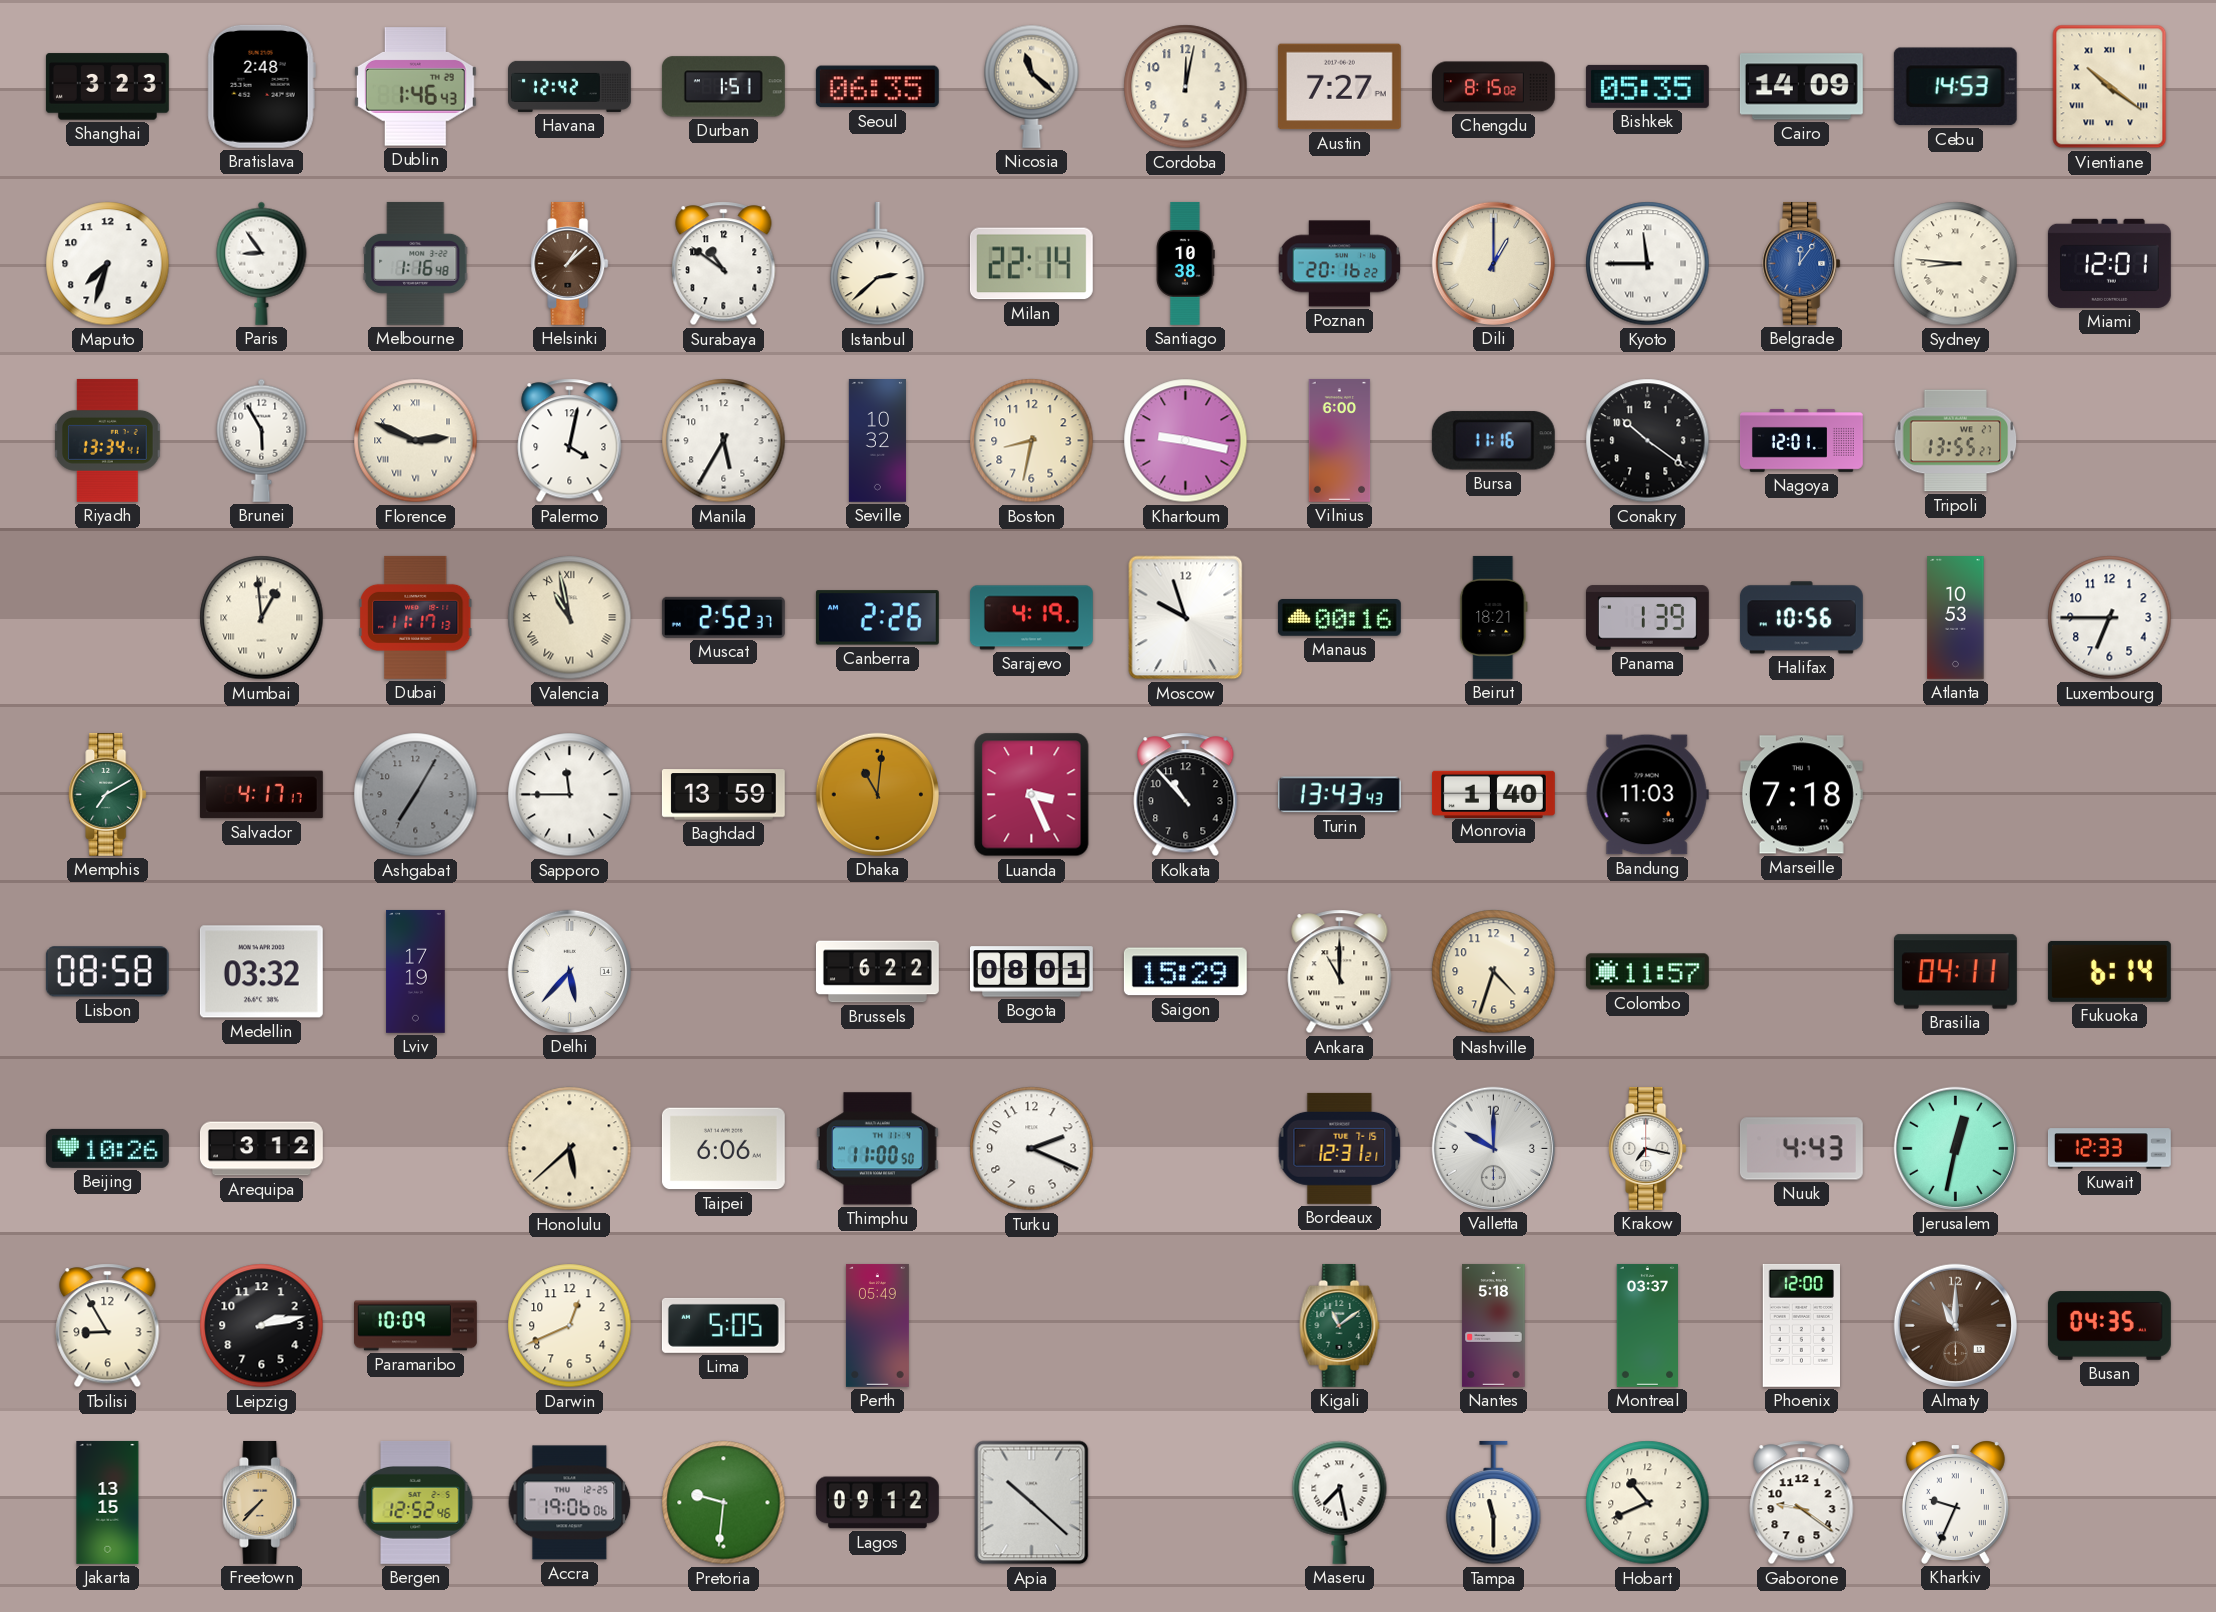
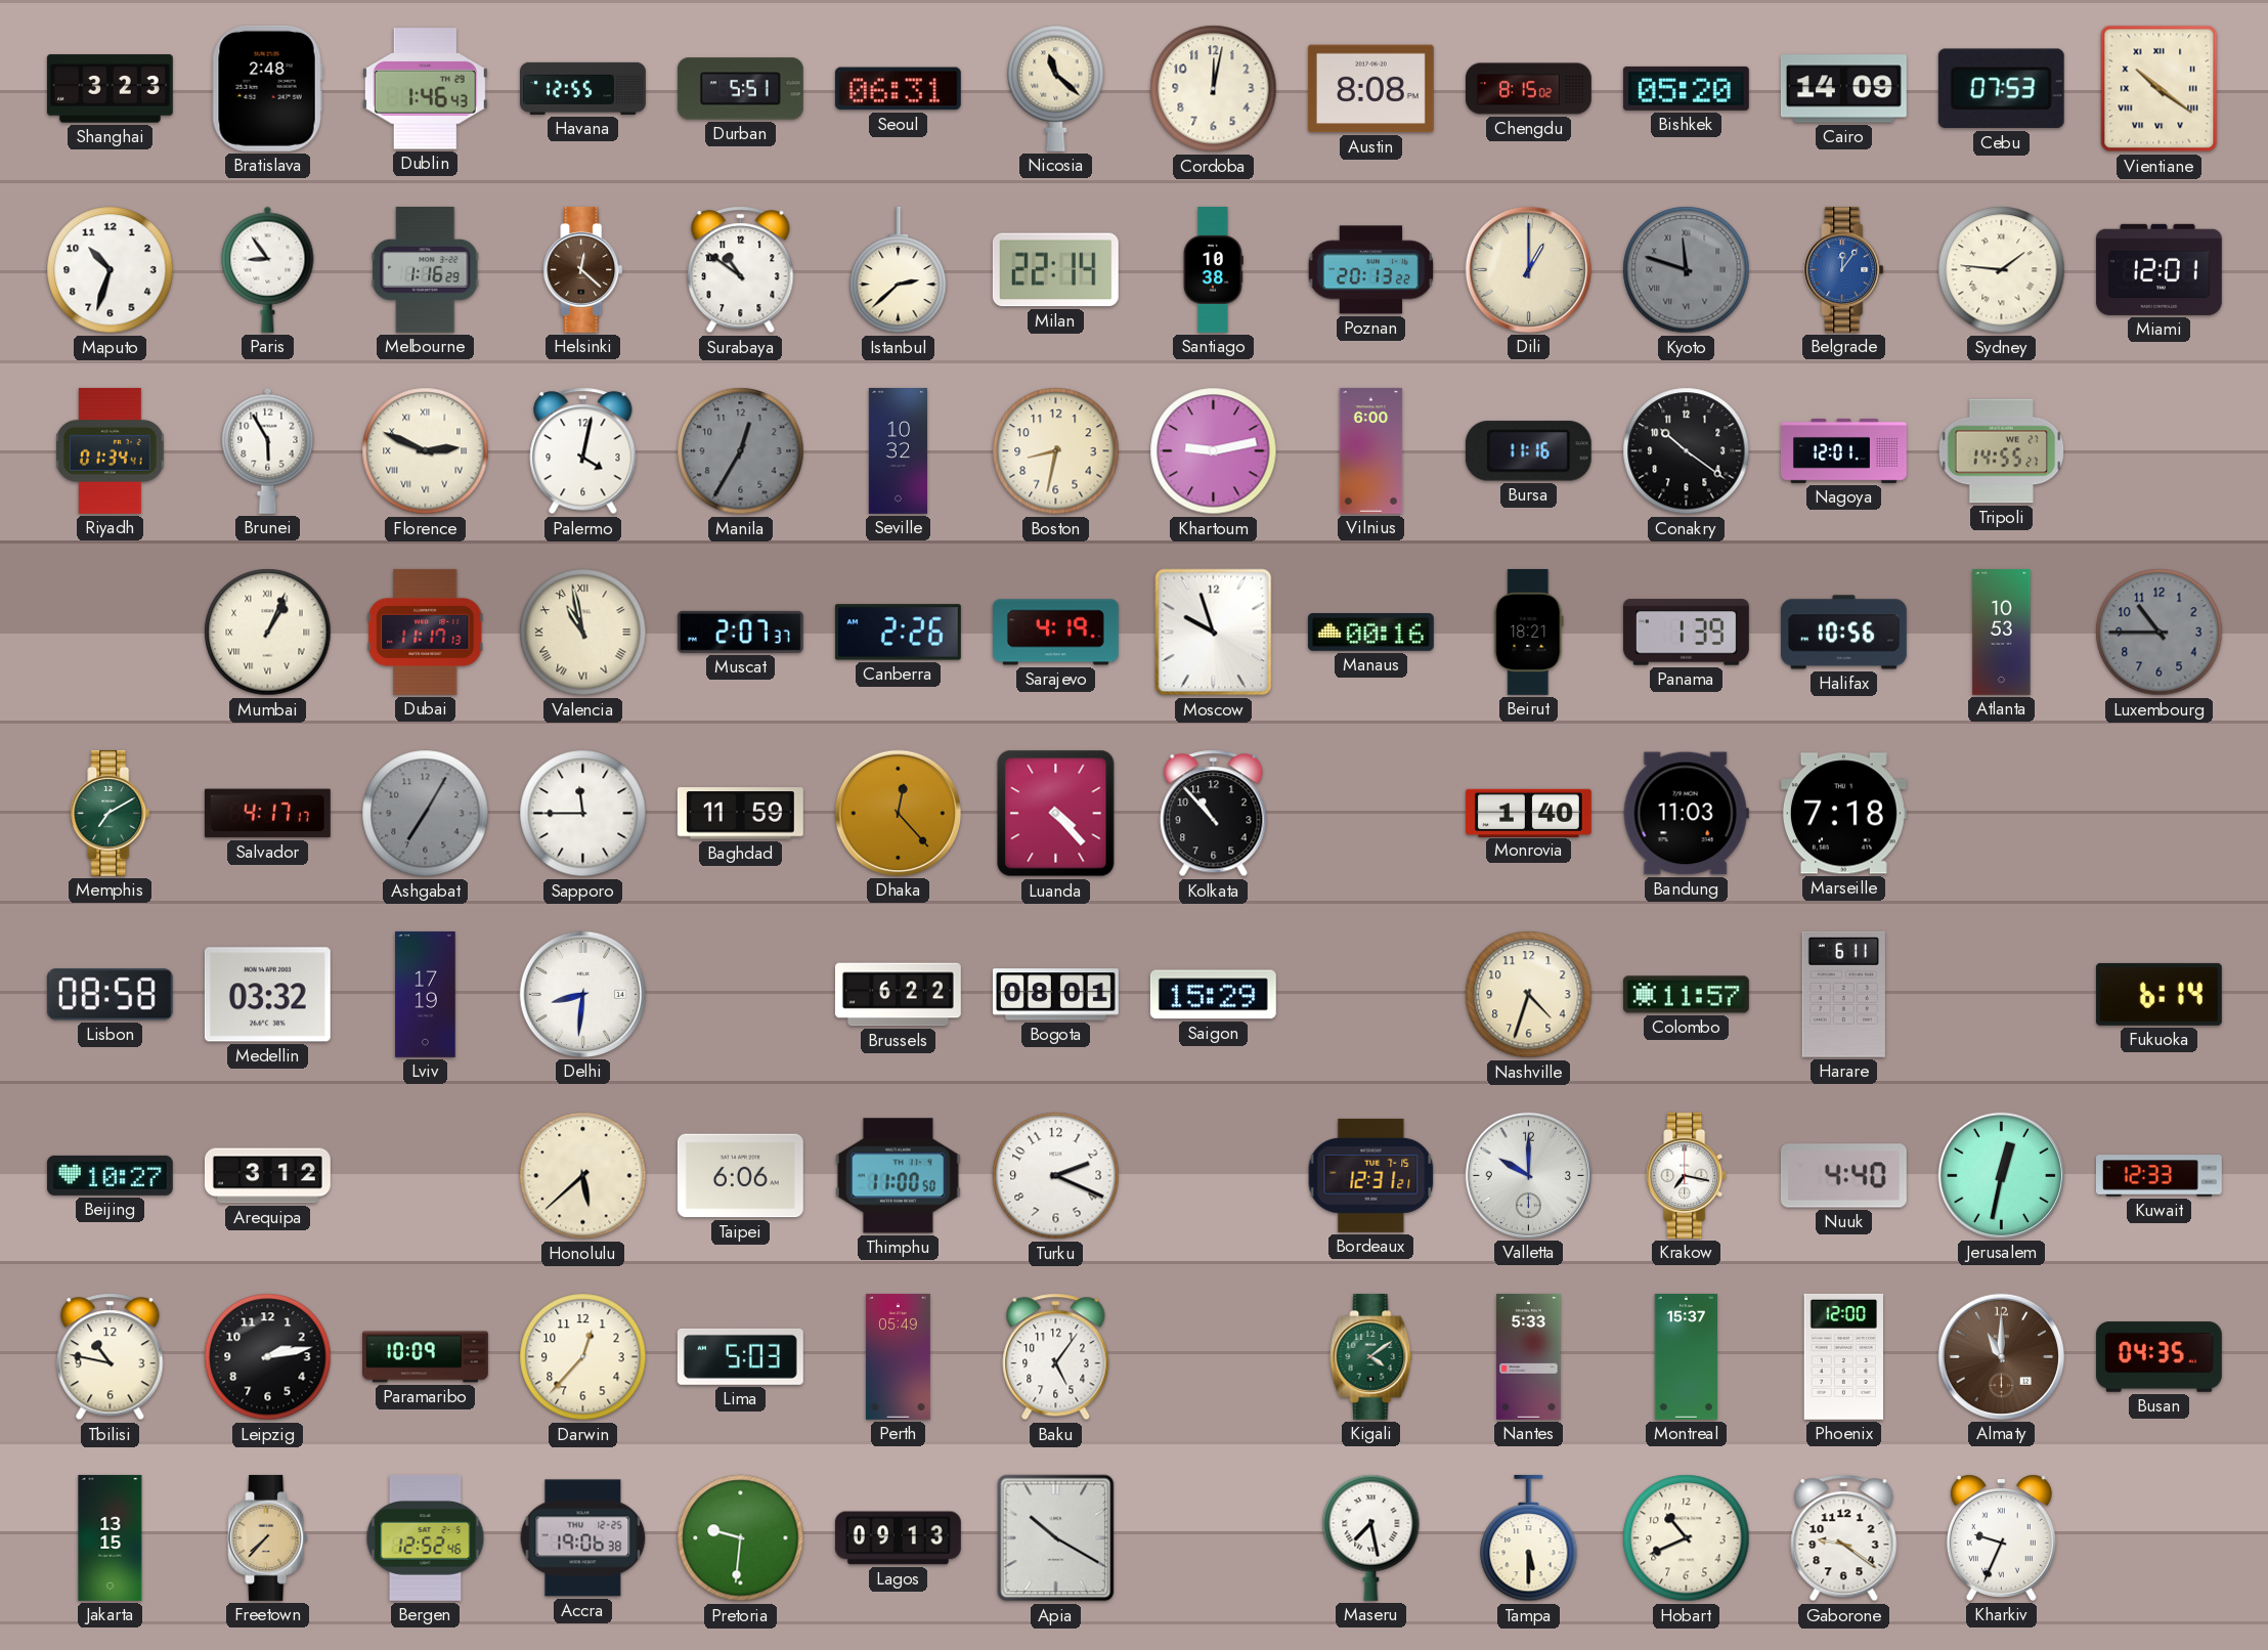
Havana: 12:42 -> 12:55
Durban: 1:51 -> 5:51
Seoul: 06:35 -> 06:31
Austin: 7:27 -> 8:08
Bishkek: 05:35 -> 05:20
Cebu: 14:53 -> 07:53
Maputo: 7:33 -> 10:33
Melbourne: 1:16:48 -> 1:16:29
Helsinki: 1:08 -> 12:22
Poznan: 20:16 -> 20:13
Kyoto: 11:45 -> 11:48
Kyoto dial: white -> grey
Sydney: 8:46 -> 1:46
Riyadh: 13:34 -> 01:34
Manila: 5:35 -> 12:35
Manila dial: white -> grey
Khartoum: 9:17 -> 9:13
Tripoli: 13:55 -> 14:55
Mumbai: 12:59 -> 1:04
Muscat: 2:52 -> 2:07
Luxembourg: 6:45 -> 10:45
Luxembourg dial: white -> grey
Baghdad: 13:59 -> 11:59
Dhaka: 11:01 -> 12:23
Luanda: 3:26 -> 4:23
Turin: 13:43 -> none
Delhi: 5:37 -> 8:31
Ankara: 11:00 -> none
Harare: none -> 6:11
Brasilia: 04:11 -> none
Beijing: 10:26 -> 10:27
Nuuk: 4:43 -> 4:40
Tbilisi: 8:55 -> 10:47
Darwin: 12:41 -> 12:37
Lima: 5:05 -> 5:03
Baku: none -> 5:06
Kigali: 11:09 -> 4:09
Nantes: 5:18 -> 5:33
Montreal: 03:37 -> 15:37
Accra: 19:06:06 -> 19:06:38
Lagos: 09:12 -> 09:13
Apia: 10:22 -> 10:20
Tampa: 11:30 -> 5:30
